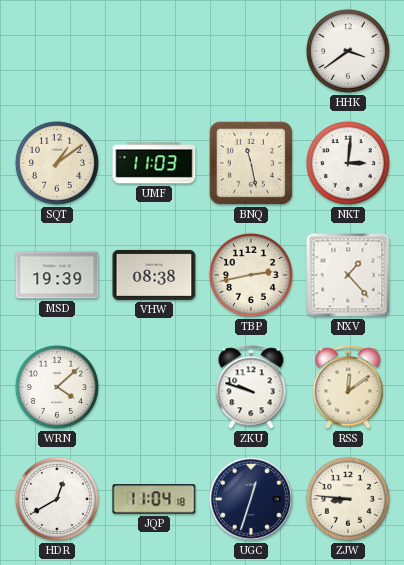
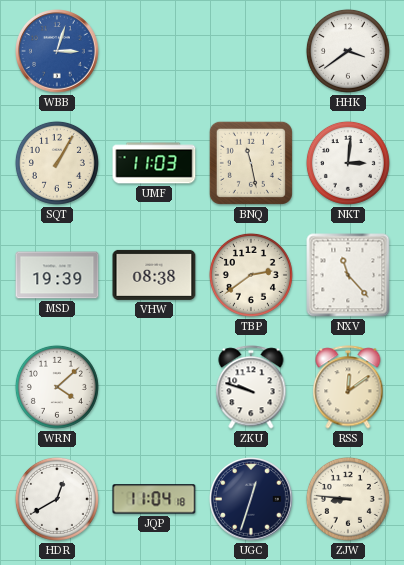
WBB: none -> 3:03
SQT: 1:09 -> 1:05
TBP: 2:43 -> 2:39
NXV: 1:23 -> 11:23
